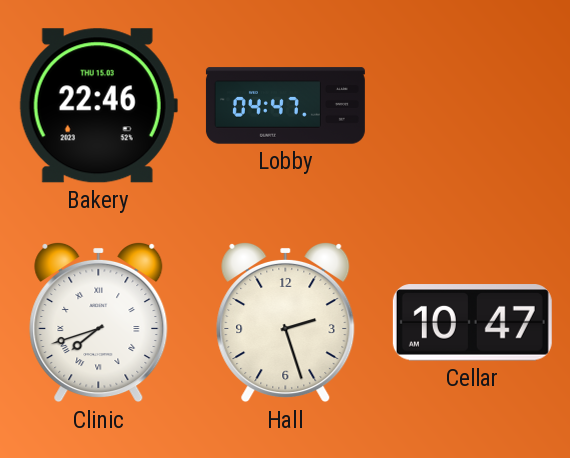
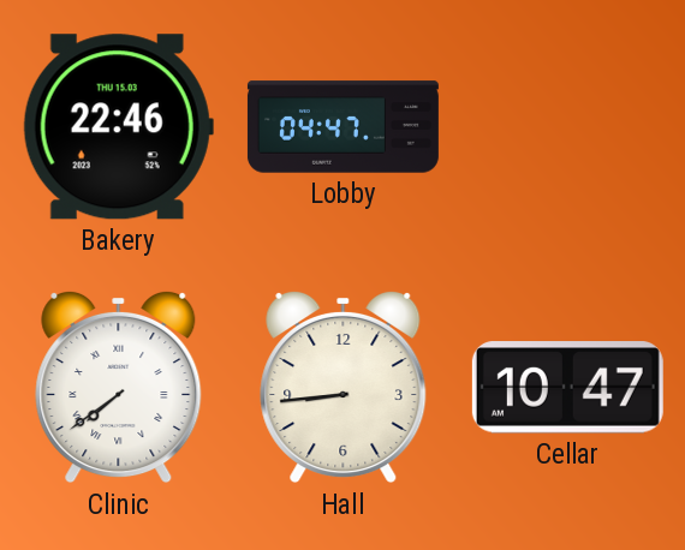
Clinic: 7:42 -> 7:39
Hall: 2:27 -> 8:44
